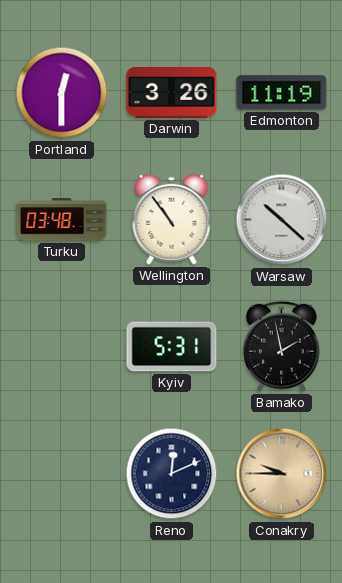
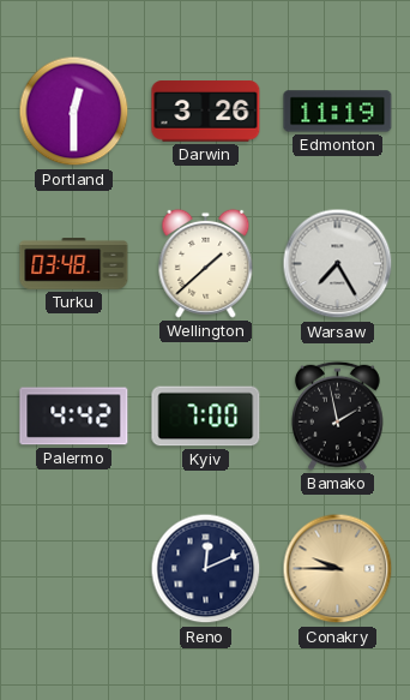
Wellington: 10:54 -> 1:38
Warsaw: 10:22 -> 7:25
Palermo: none -> 4:42
Kyiv: 5:31 -> 7:00
